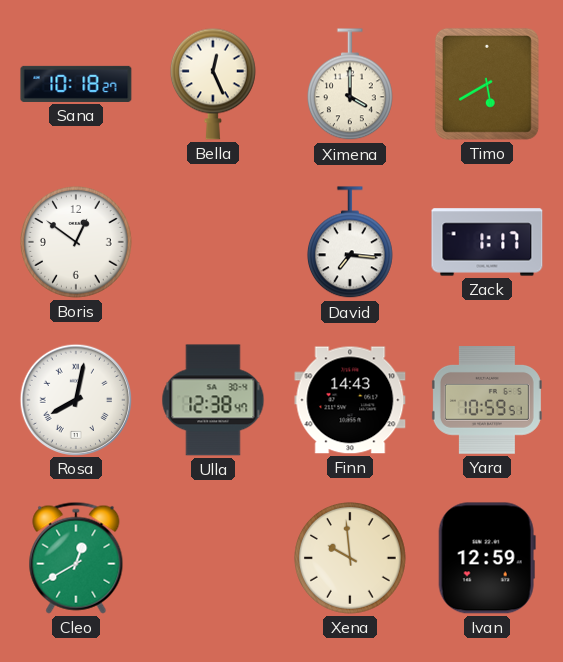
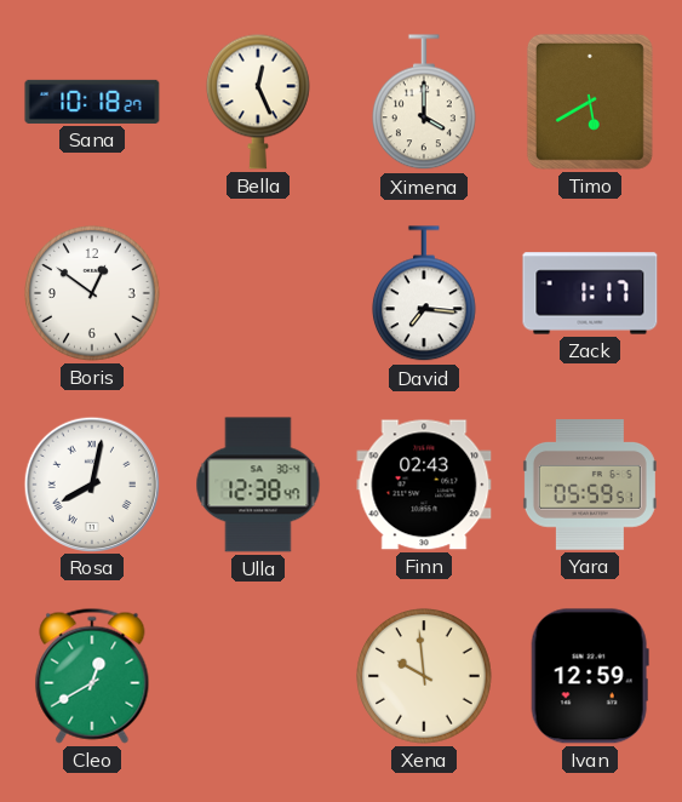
Finn: 14:43 -> 02:43
Yara: 10:59 -> 05:59
